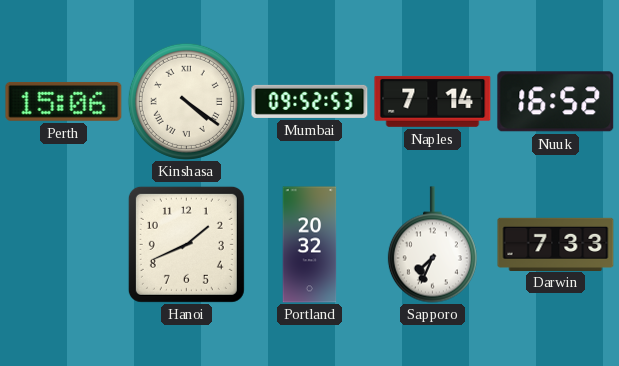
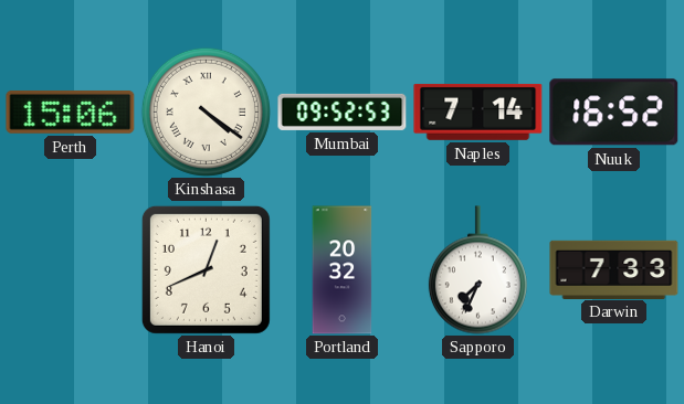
Hanoi: 1:41 -> 12:41
